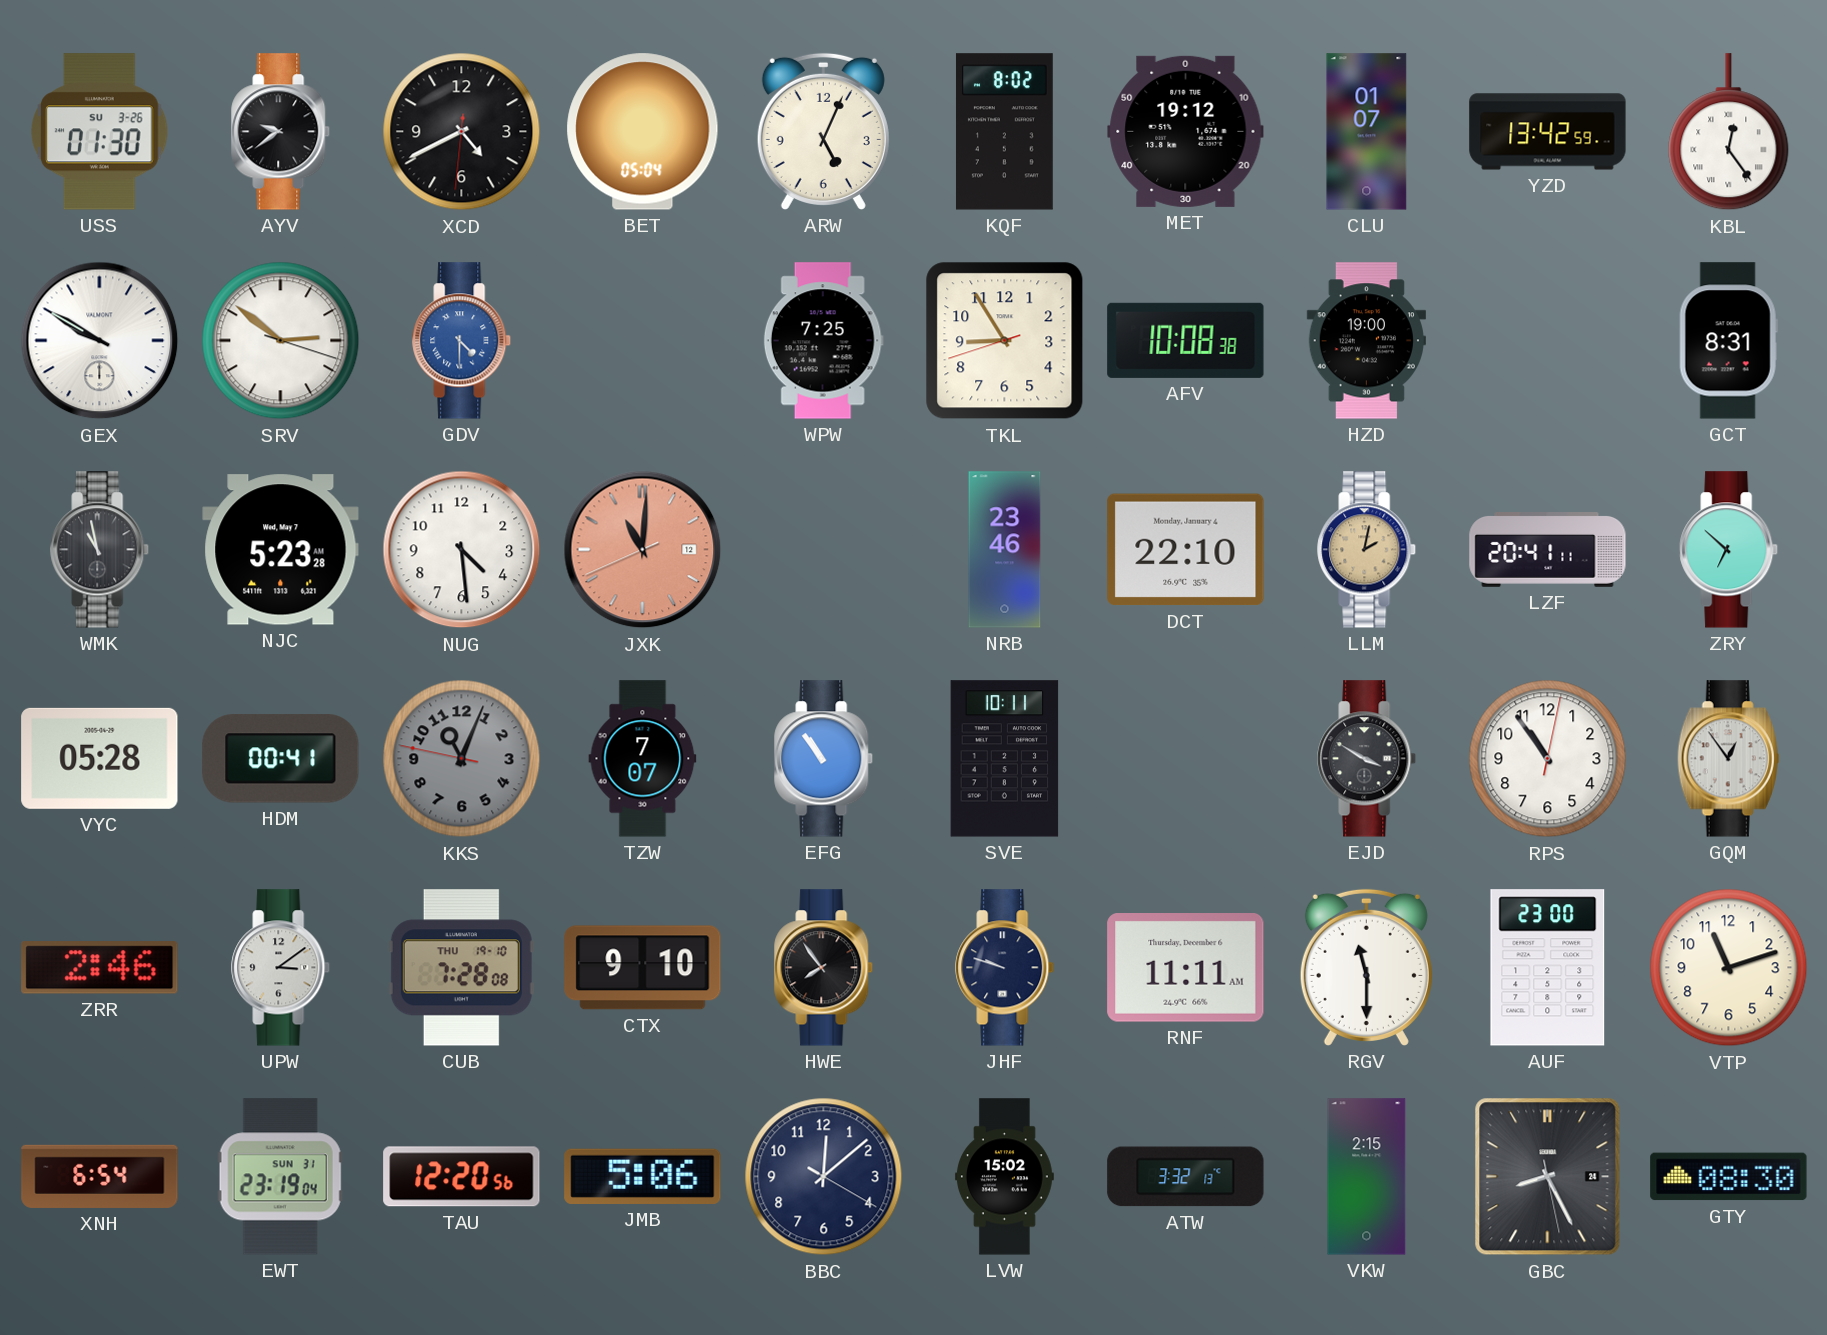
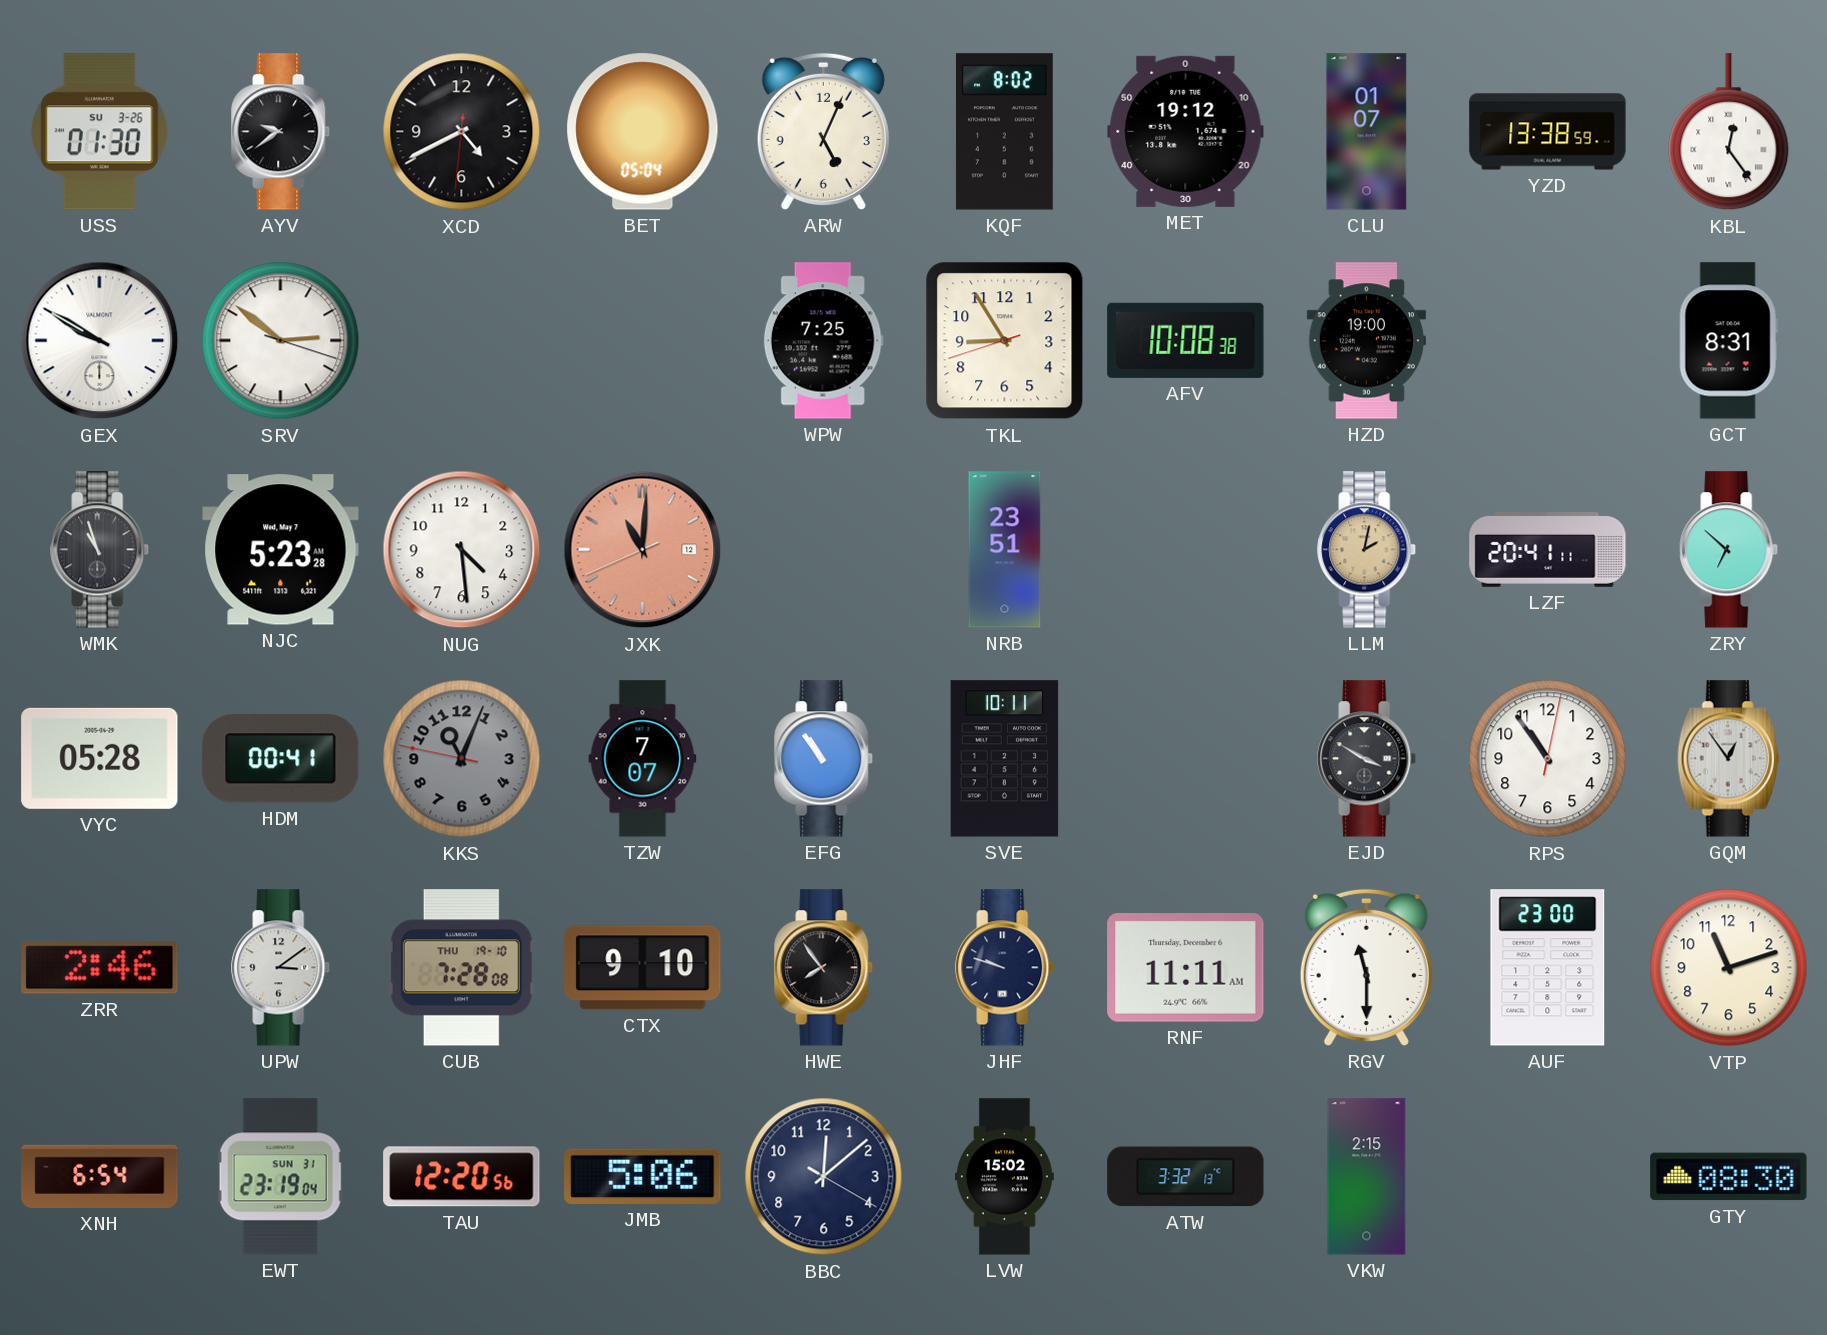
YZD: 13:42 -> 13:38
GDV: 4:30 -> none
WMK: 10:58 -> 10:57
NRB: 23:46 -> 23:51
DCT: 22:10 -> none
GBC: 8:25 -> none
